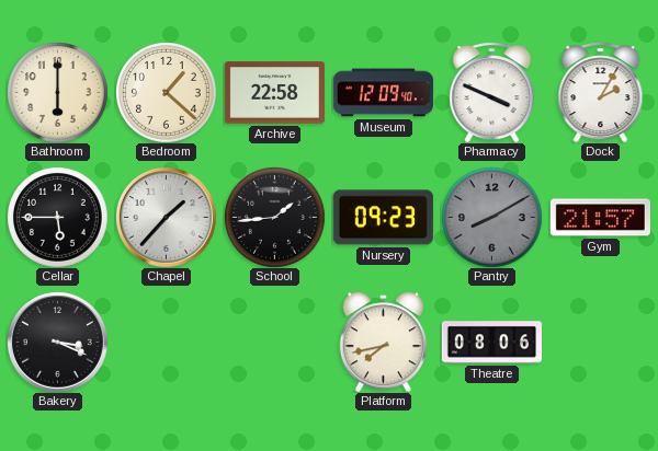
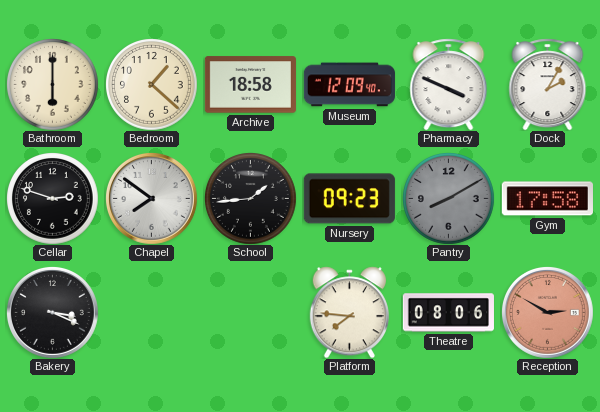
Archive: 22:58 -> 18:58
Cellar: 5:45 -> 2:48
Chapel: 1:37 -> 7:51
Gym: 21:57 -> 17:58
Platform: 7:43 -> 7:46
Reception: none -> 2:50
